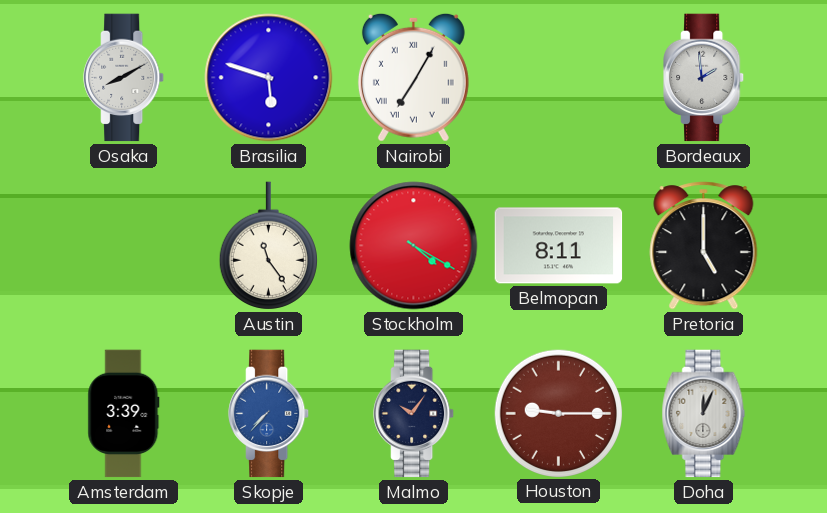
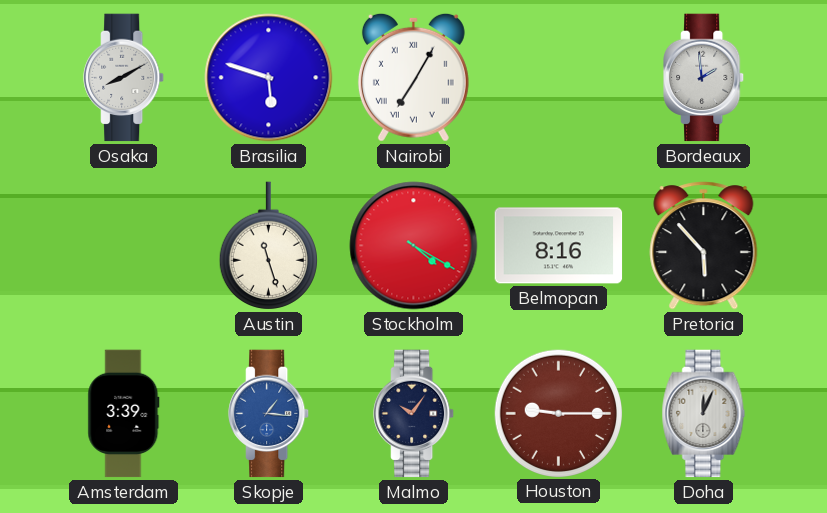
Austin: 11:24 -> 11:27
Belmopan: 8:11 -> 8:16
Pretoria: 5:00 -> 5:53
Skopje: 7:37 -> 1:16
